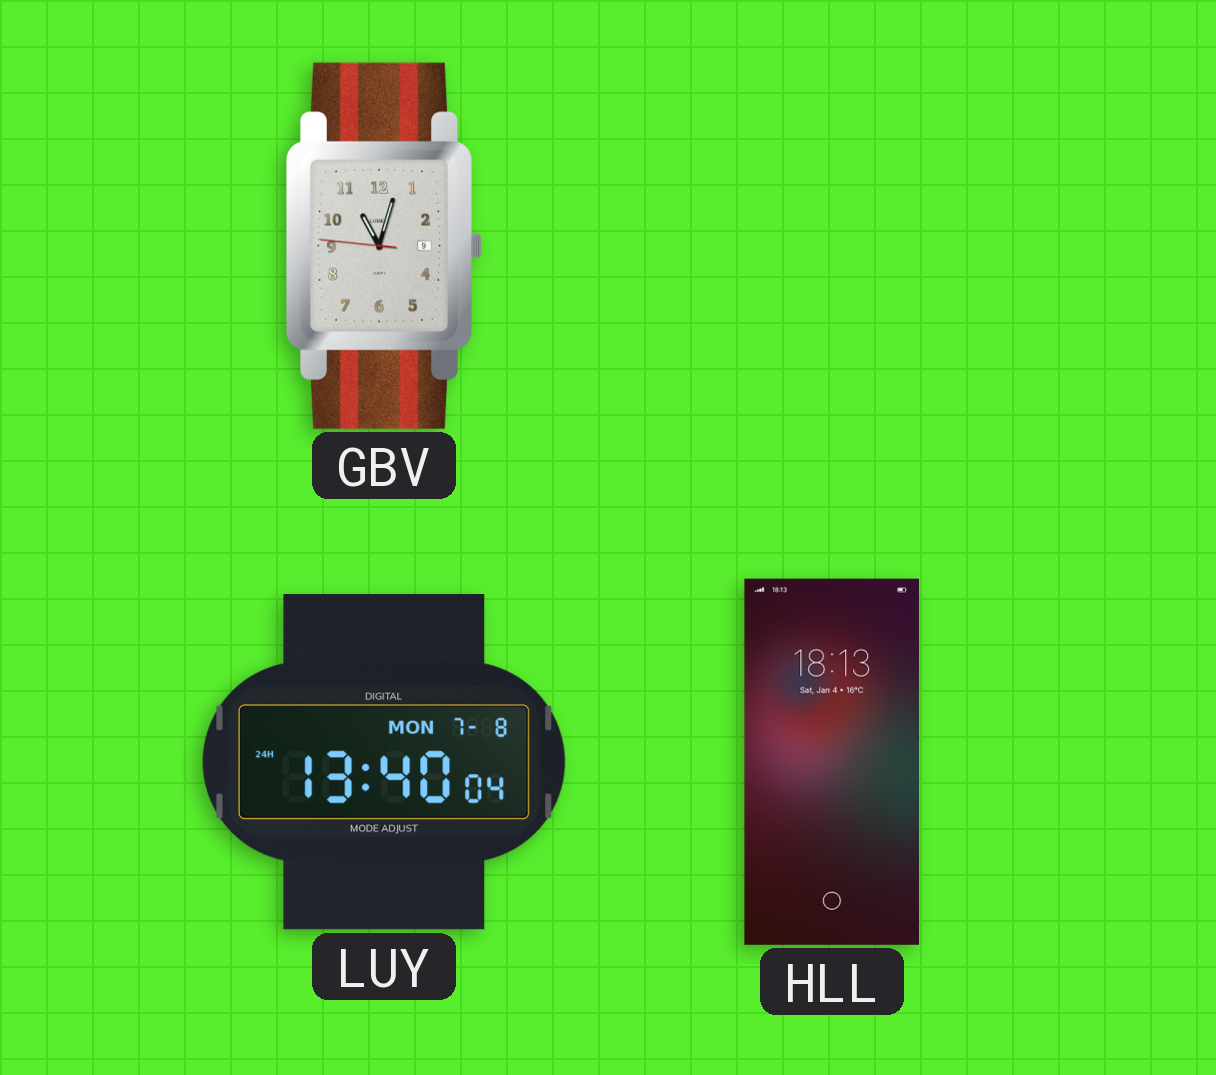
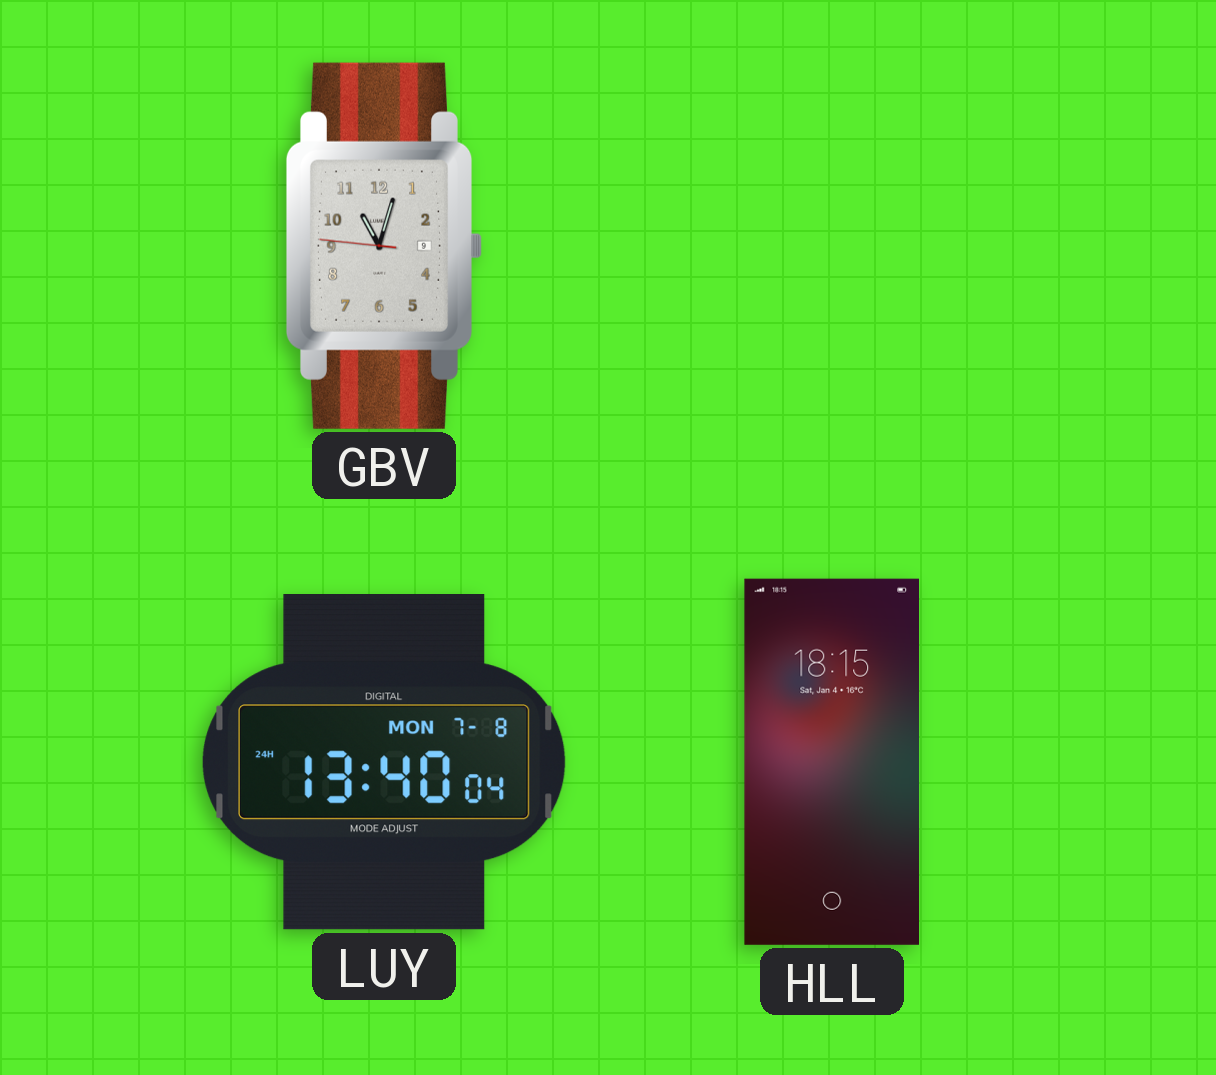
HLL: 18:13 -> 18:15
